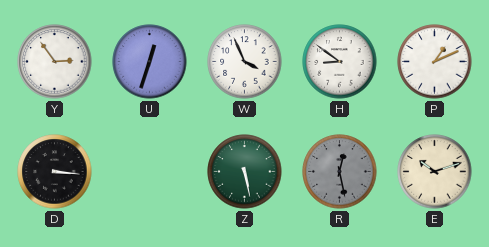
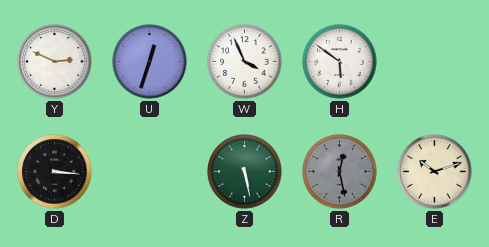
Y: 2:54 -> 2:49
H: 8:51 -> 5:51
P: 1:11 -> none
